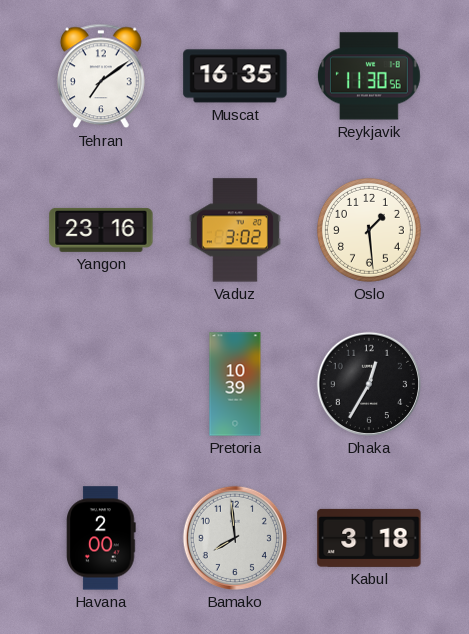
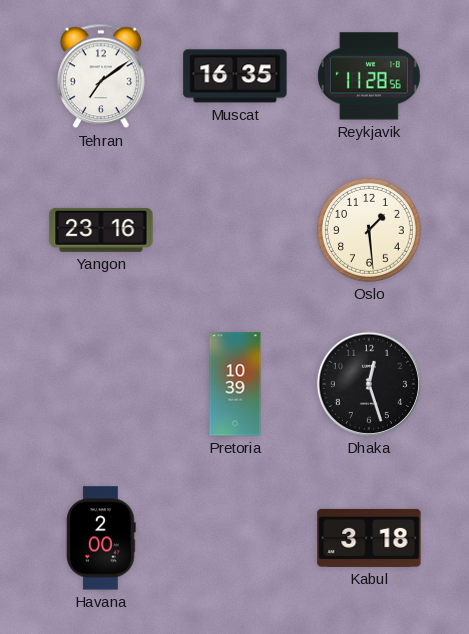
Reykjavik: 11:30 -> 11:28
Vaduz: 3:02 -> none
Dhaka: 12:35 -> 12:27
Bamako: 7:59 -> none
